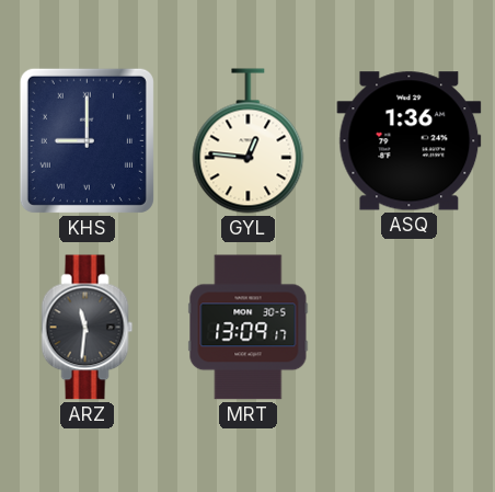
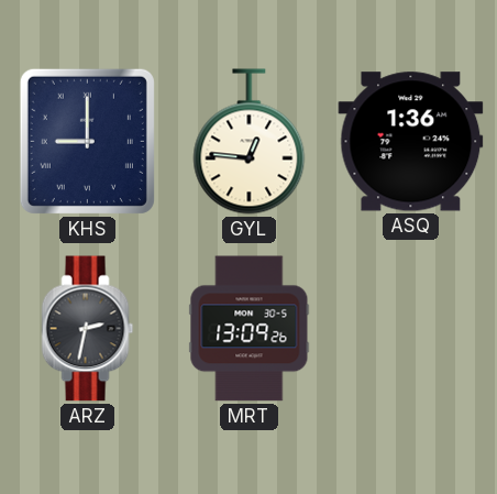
ARZ: 11:31 -> 2:32
MRT: 13:09:17 -> 13:09:26
